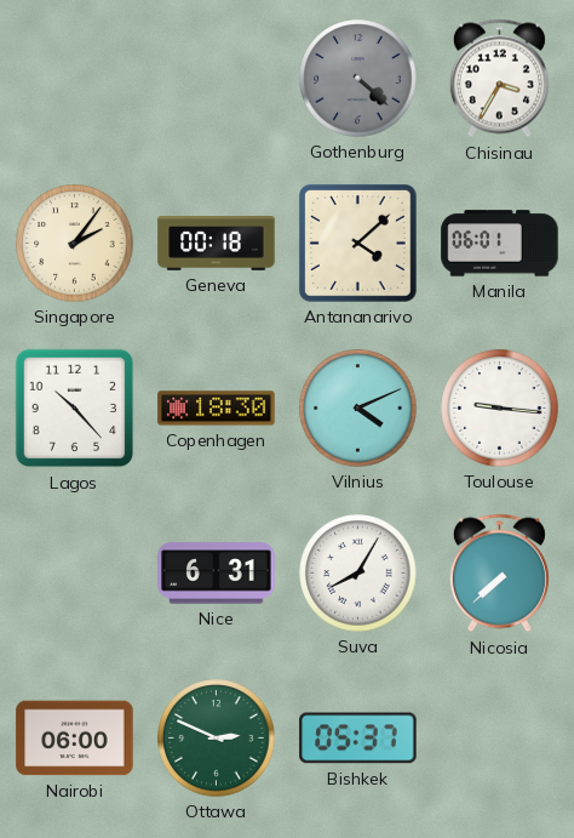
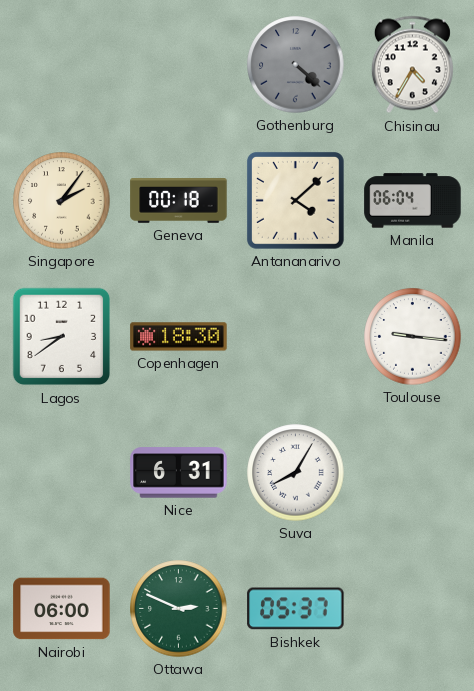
Chisinau: 3:35 -> 4:35
Manila: 06:01 -> 06:04
Lagos: 10:23 -> 8:39
Vilnius: 4:11 -> none
Nicosia: 7:38 -> none
